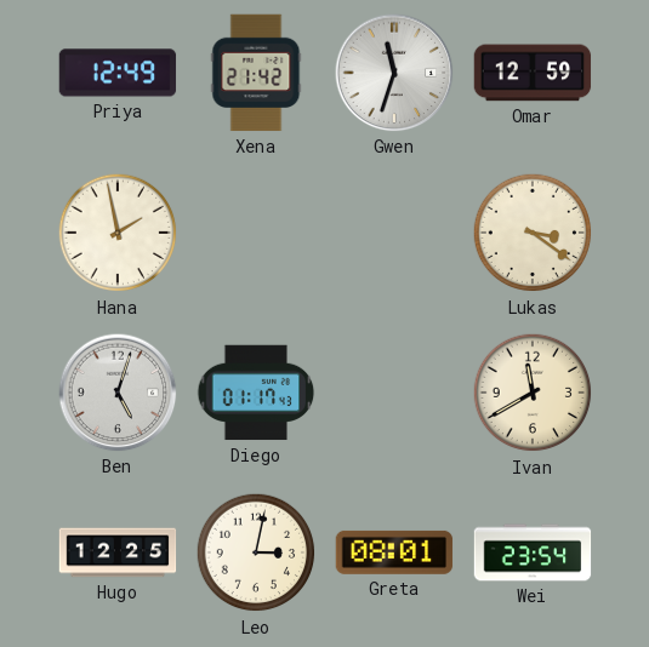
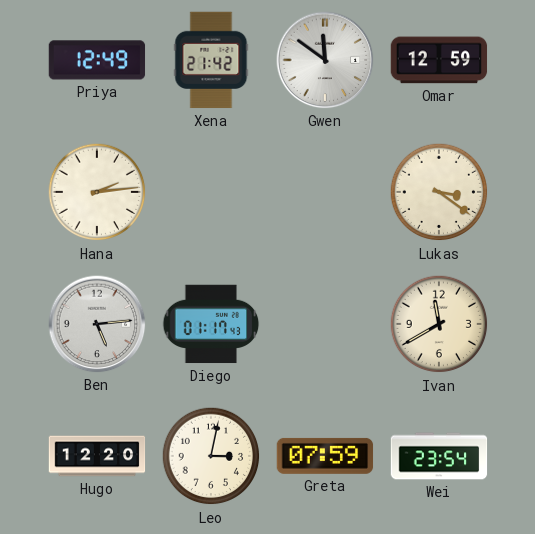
Gwen: 11:33 -> 11:51
Hana: 1:58 -> 2:14
Ben: 5:03 -> 5:14
Hugo: 12:25 -> 12:20
Greta: 08:01 -> 07:59
